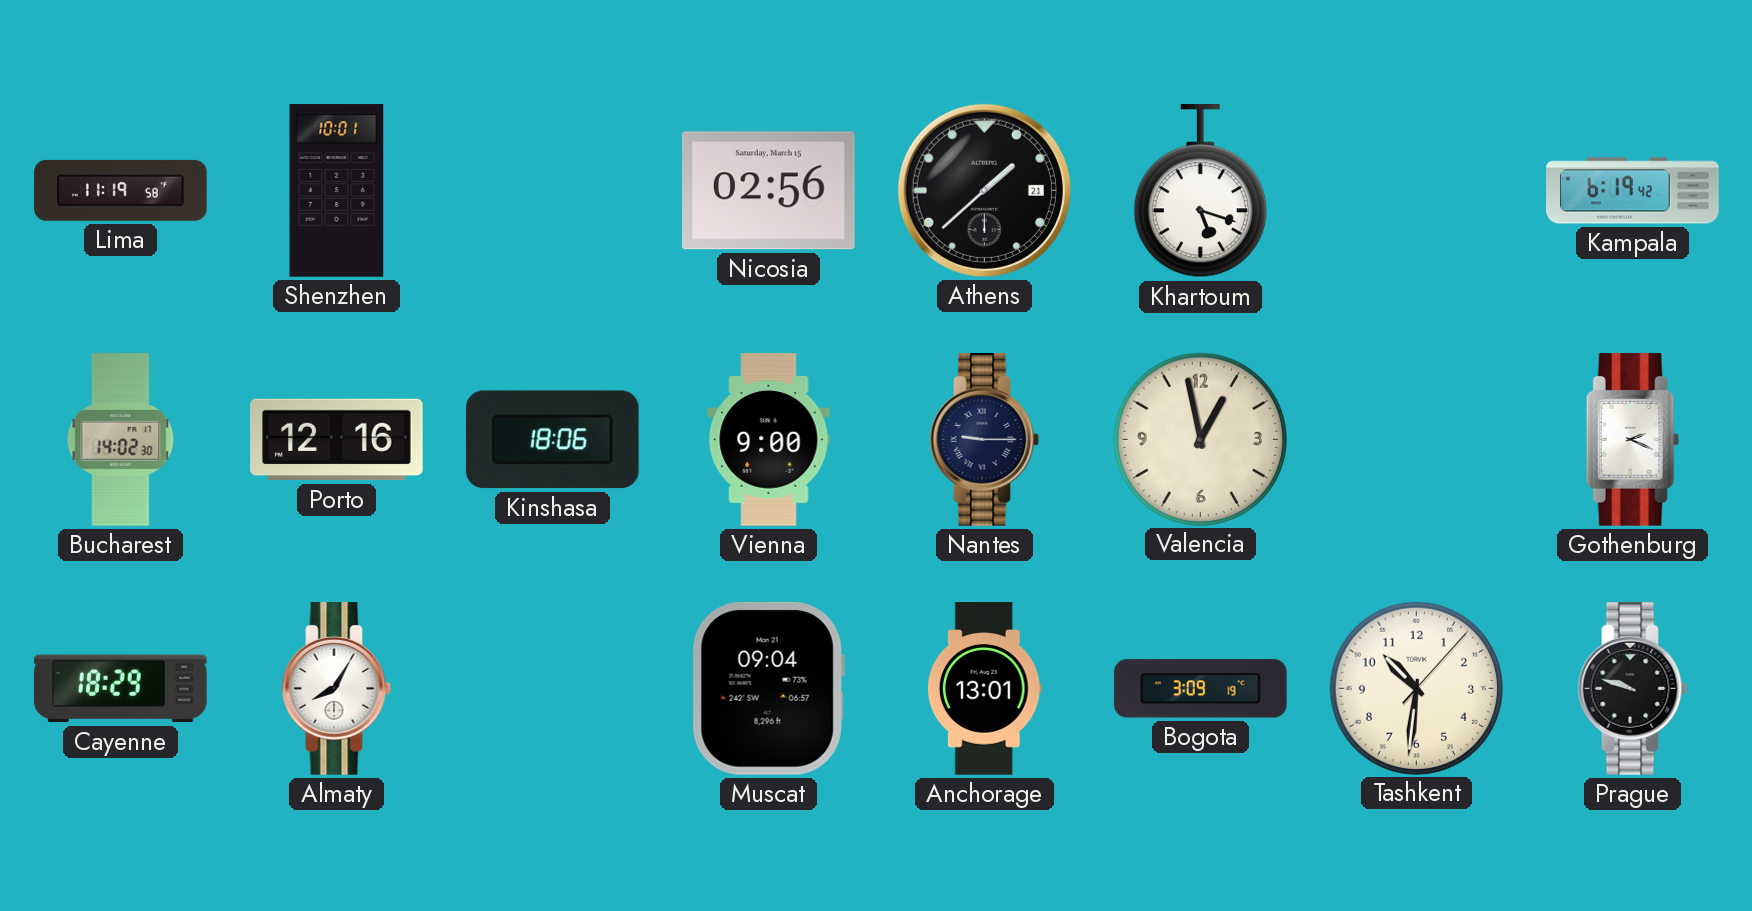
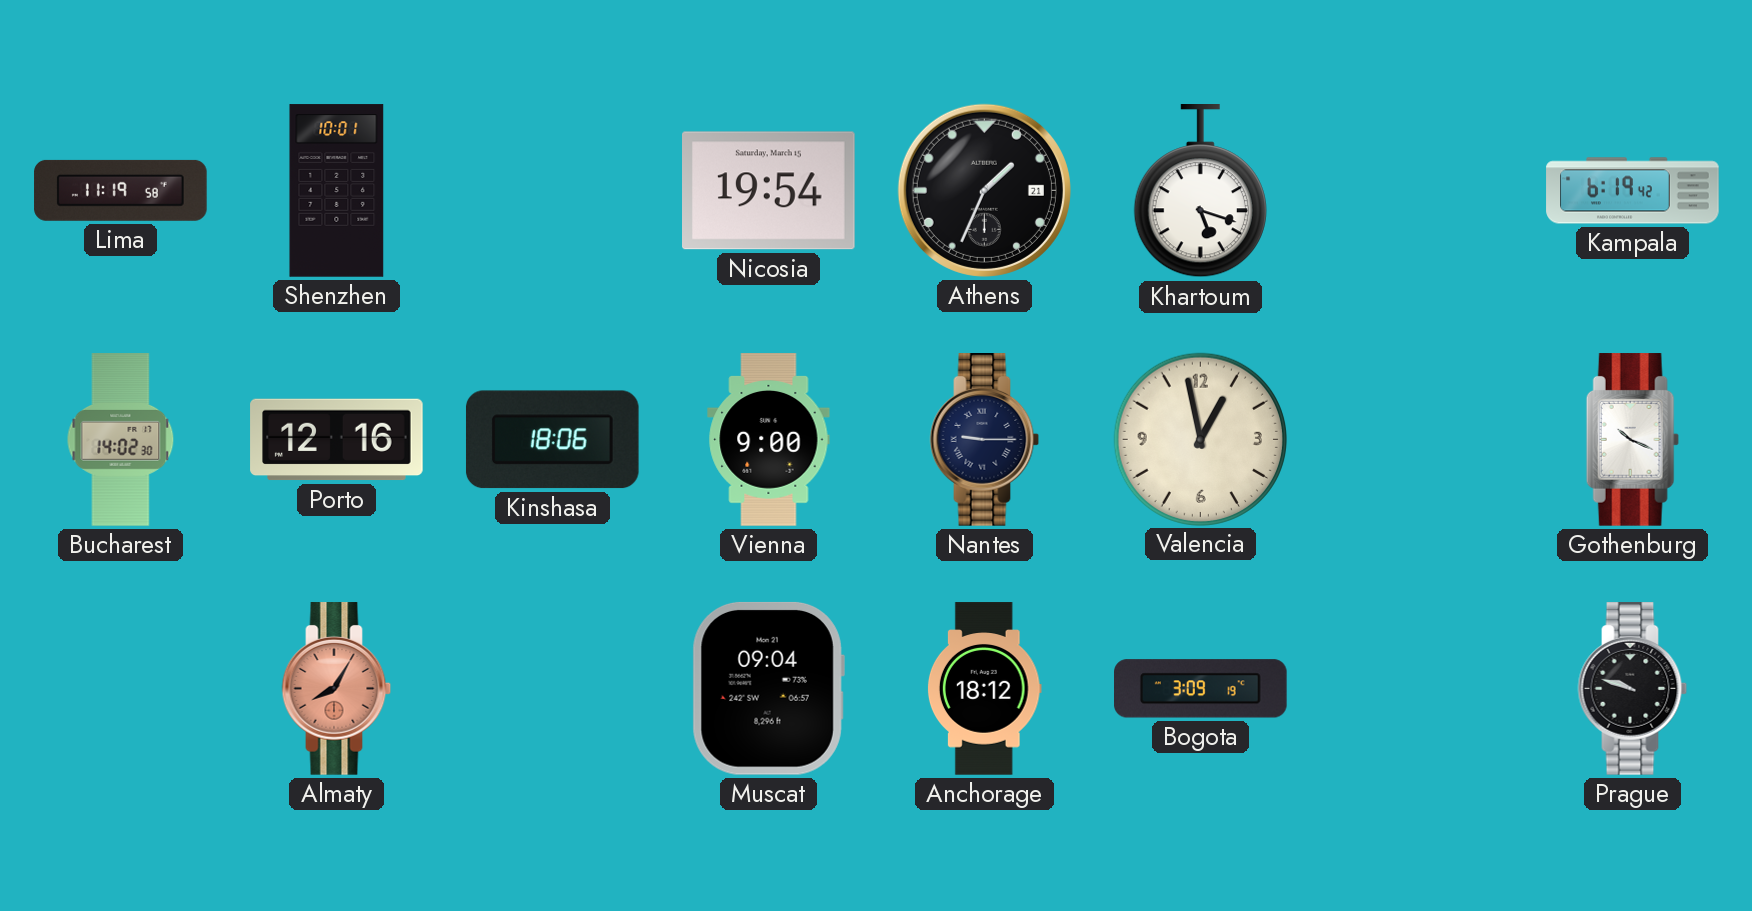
Nicosia: 02:56 -> 19:54
Athens: 1:38 -> 1:34
Gothenburg: 2:19 -> 10:19
Cayenne: 18:29 -> none
Almaty dial: white -> salmon
Anchorage: 13:01 -> 18:12
Tashkent: 10:31 -> none
